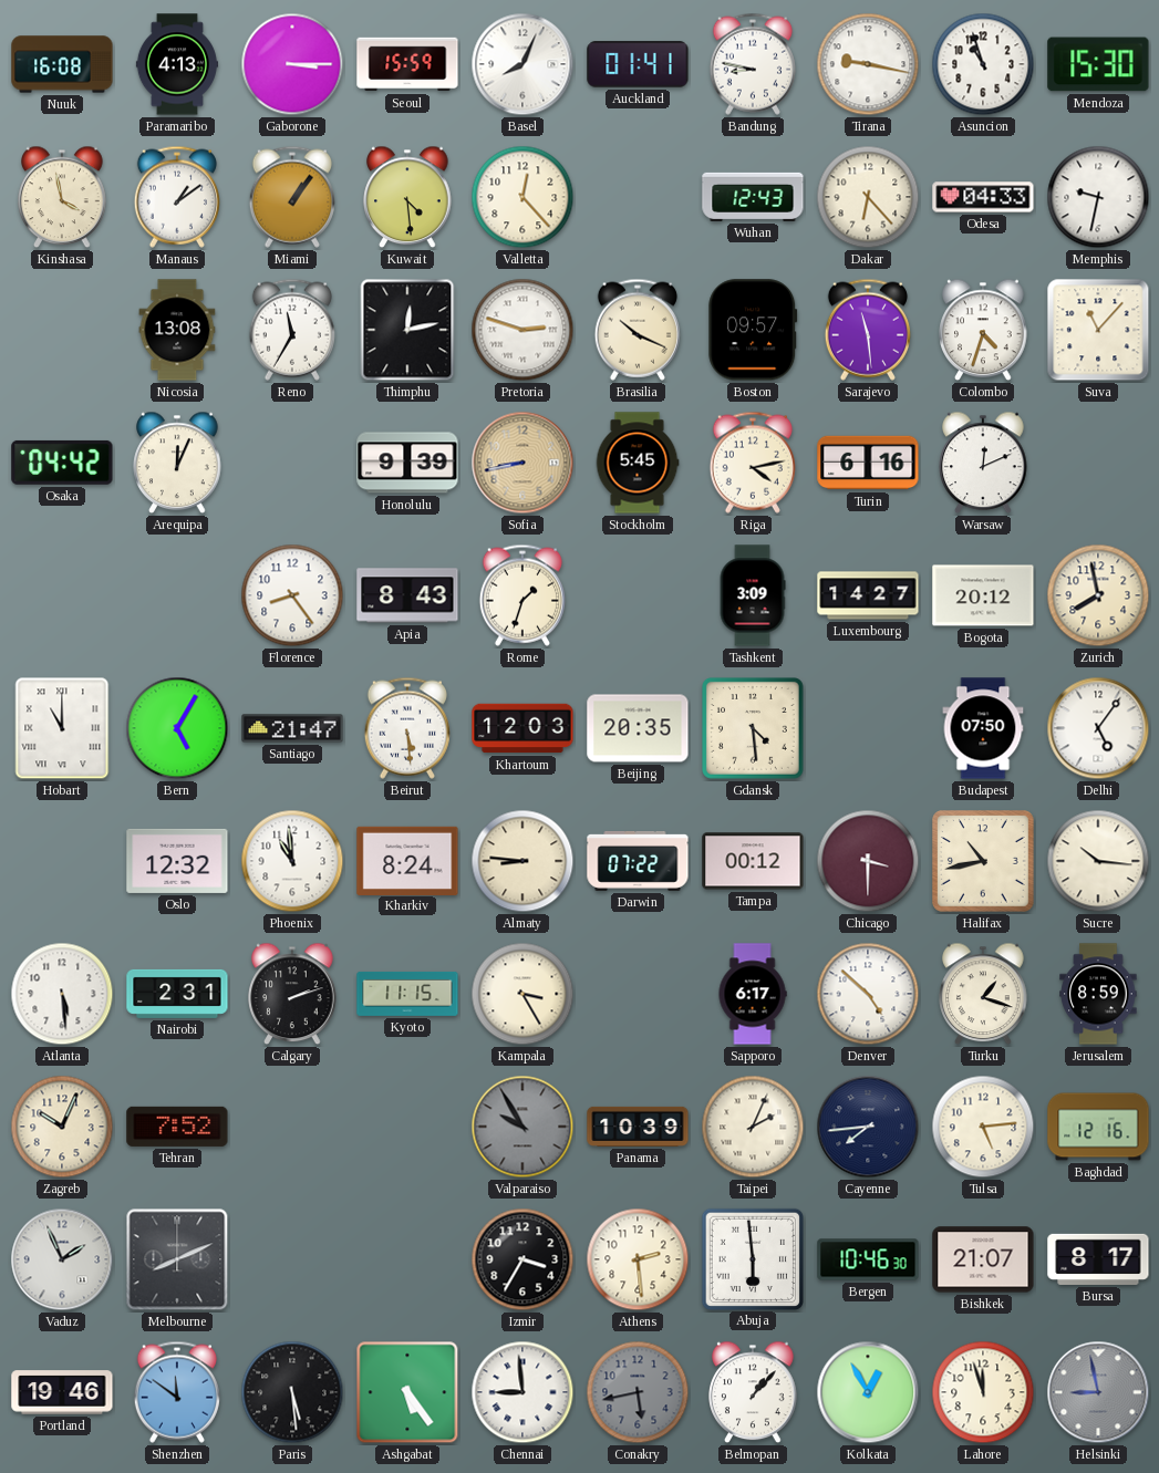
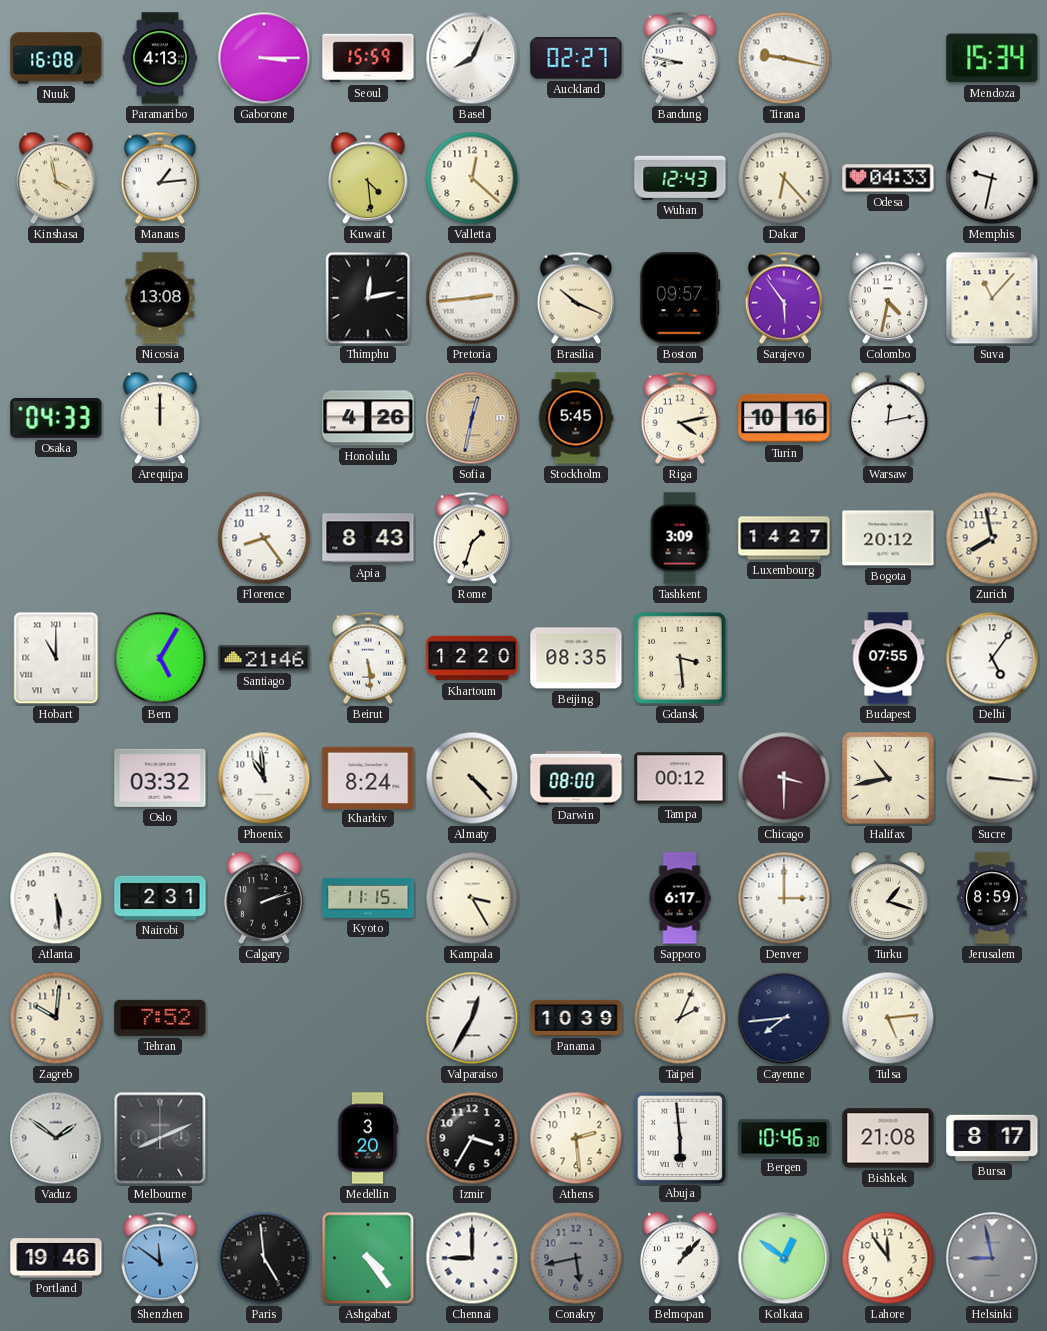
Auckland: 01:41 -> 02:27
Asuncion: 10:57 -> none
Mendoza: 15:30 -> 15:34
Manaus: 1:09 -> 1:14
Miami: 1:06 -> none
Valletta: 12:23 -> 12:22
Reno: 11:35 -> none
Pretoria: 2:48 -> 2:44
Sarajevo: 11:29 -> 5:54
Colombo: 4:33 -> 4:32
Osaka: 04:42 -> 04:33
Arequipa: 12:04 -> 12:00
Honolulu: 9:39 -> 4:26
Sofia: 8:43 -> 12:32
Turin: 6:16 -> 10:16
Warsaw: 12:11 -> 12:13
Santiago: 21:47 -> 21:46
Khartoum: 12:03 -> 12:20
Beijing: 20:35 -> 08:35
Gdansk: 4:29 -> 3:29
Budapest: 07:50 -> 07:55
Oslo: 12:32 -> 03:32
Almaty: 8:46 -> 4:23
Darwin: 07:22 -> 08:00
Sucre: 10:16 -> 3:16
Denver: 4:52 -> 3:00
Zagreb: 10:04 -> 10:01
Valparaiso: 9:55 -> 12:35
Valparaiso dial: grey -> white
Baghdad: 12:16 -> none
Vaduz: 1:56 -> 1:51
Medellin: none -> 3:20
Bishkek: 21:07 -> 21:08
Paris: 5:29 -> 4:59
Ashgabat: 5:24 -> 4:24
Chennai: 8:59 -> 9:00
Kolkata: 12:55 -> 12:51
Lahore: 11:57 -> 11:54
